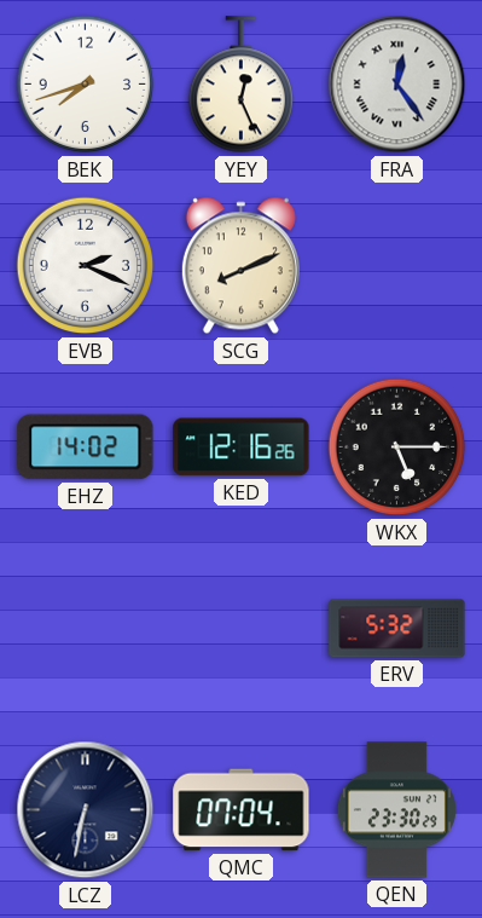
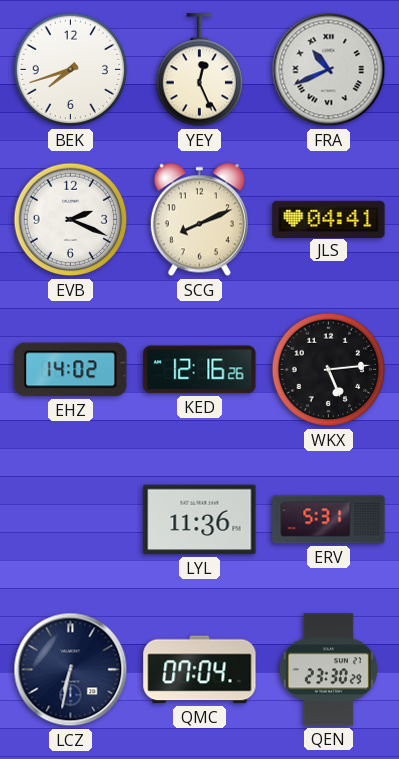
FRA: 12:24 -> 10:41
JLS: none -> 04:41
WKX: 5:15 -> 5:14
LYL: none -> 11:36
ERV: 5:32 -> 5:31
